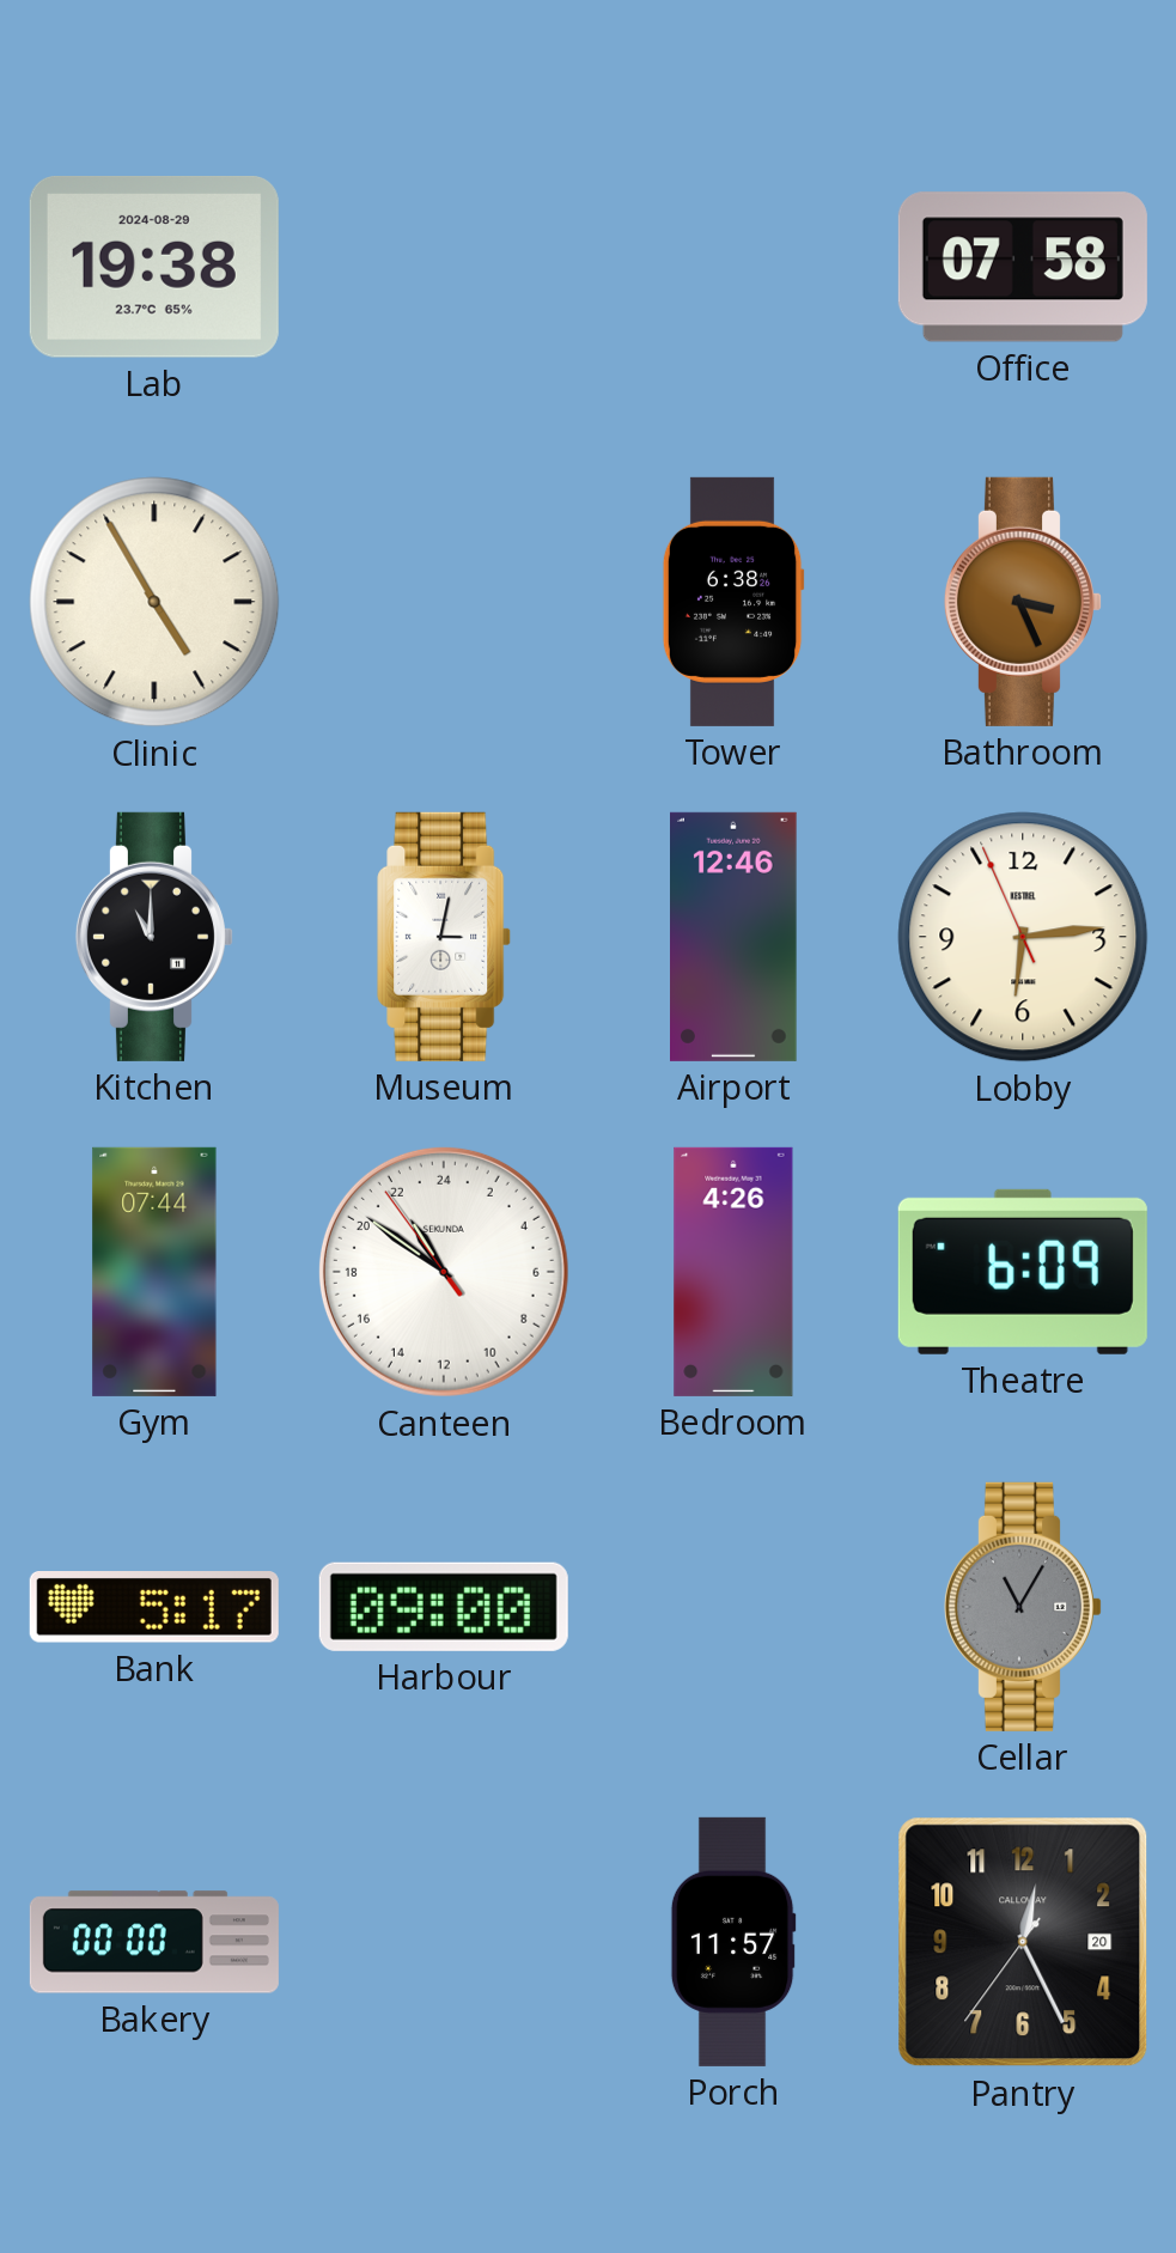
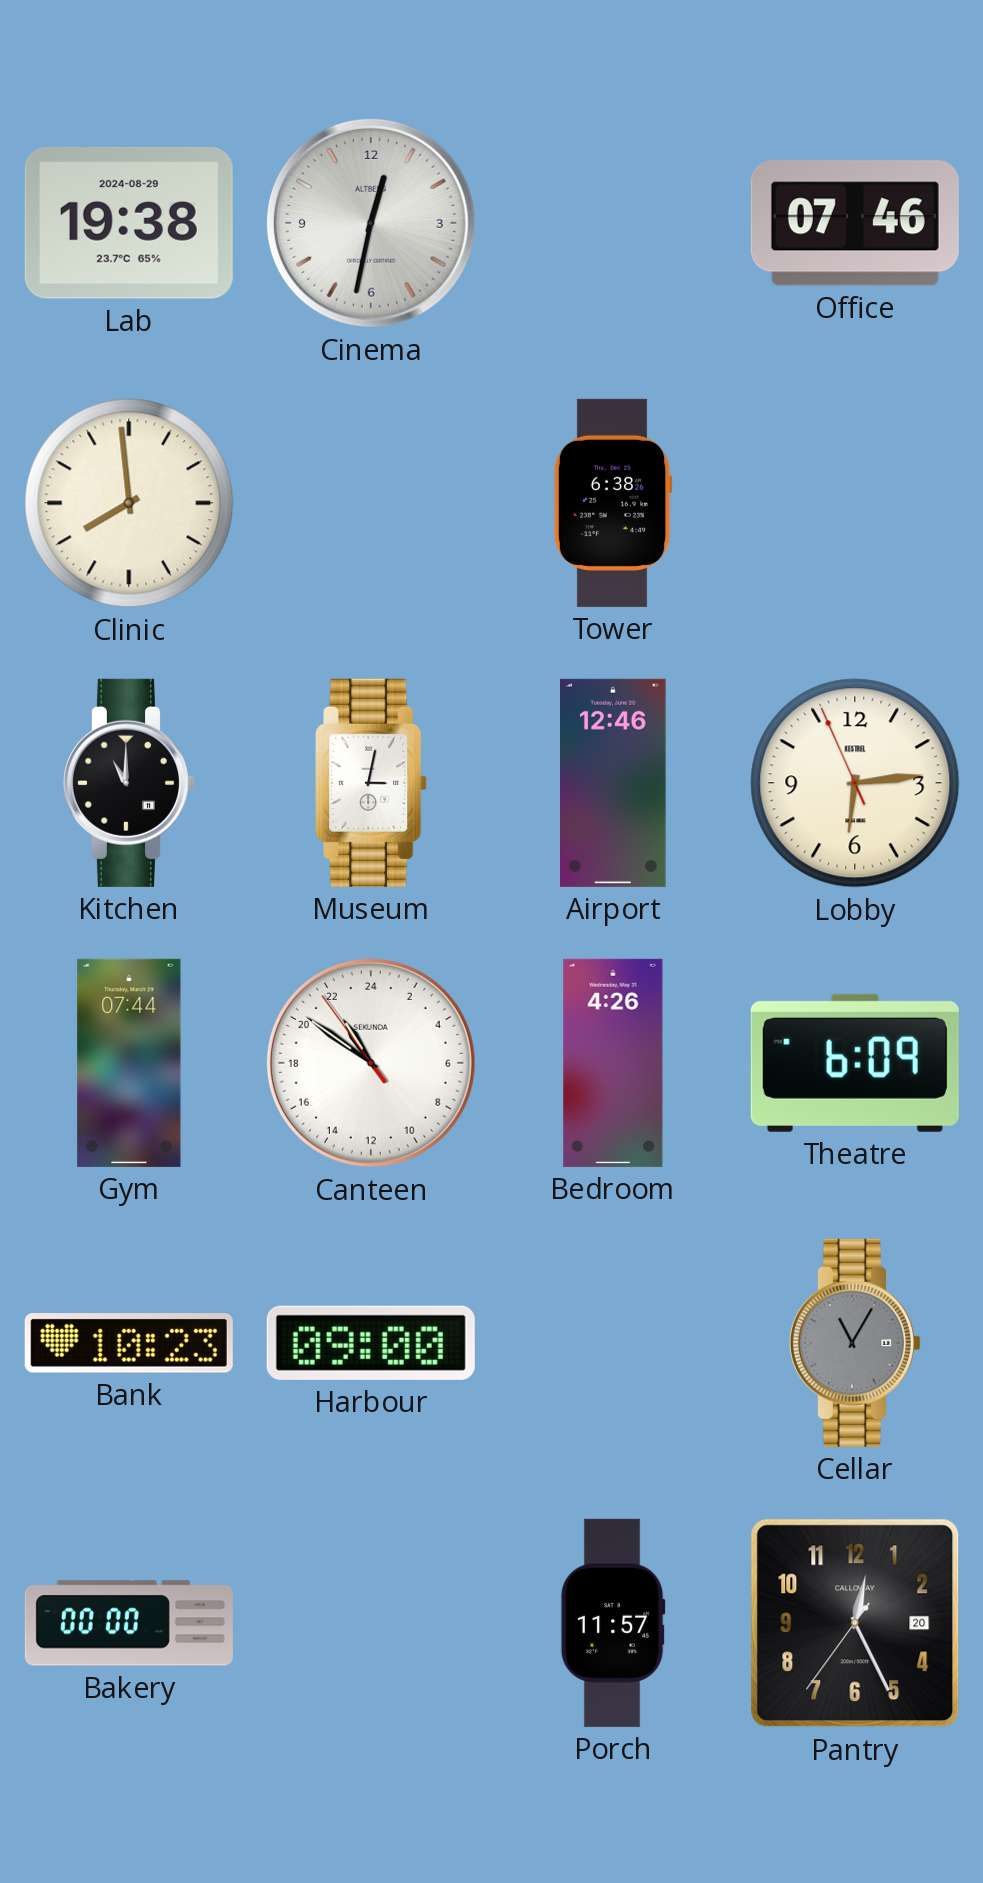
Cinema: none -> 12:32
Office: 07:58 -> 07:46
Clinic: 4:55 -> 7:59
Bathroom: 3:26 -> none
Bank: 5:17 -> 10:23
